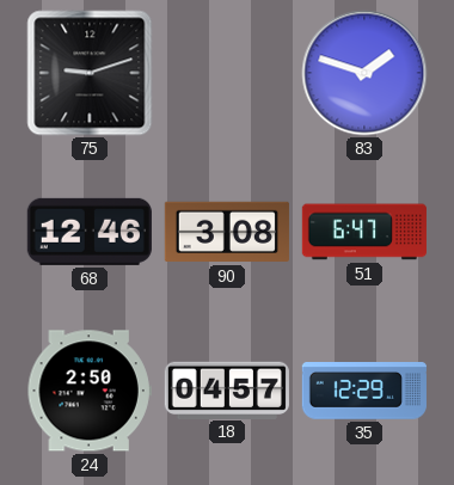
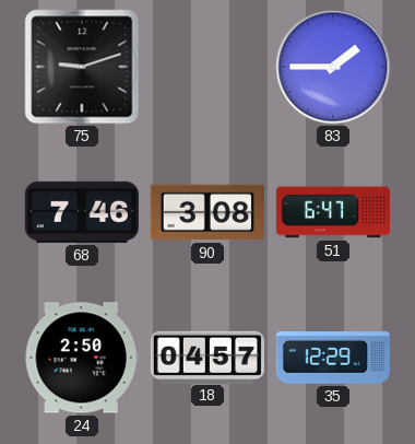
83: 1:48 -> 1:45
68: 12:46 -> 7:46
